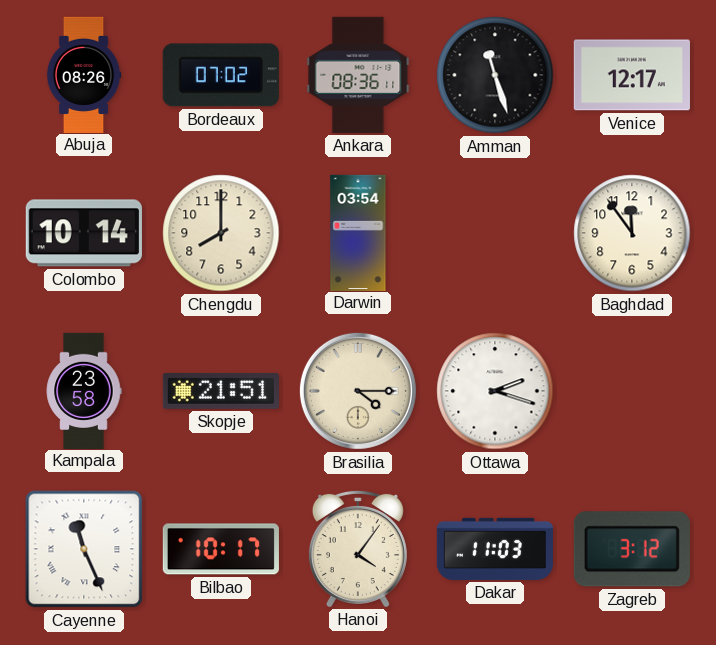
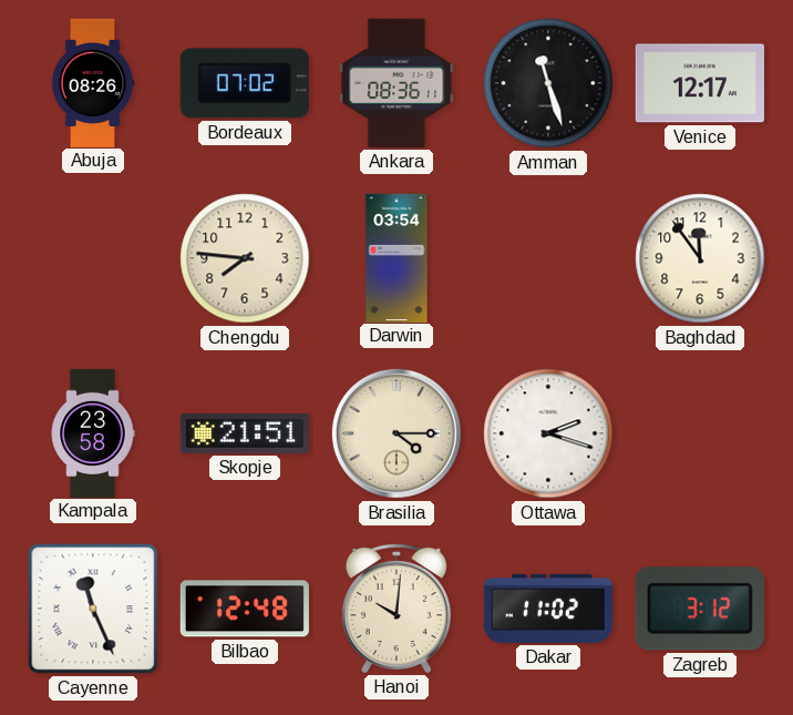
Colombo: 10:14 -> none
Chengdu: 8:00 -> 7:46
Bilbao: 10:17 -> 12:48
Hanoi: 4:06 -> 10:01
Dakar: 11:03 -> 11:02
